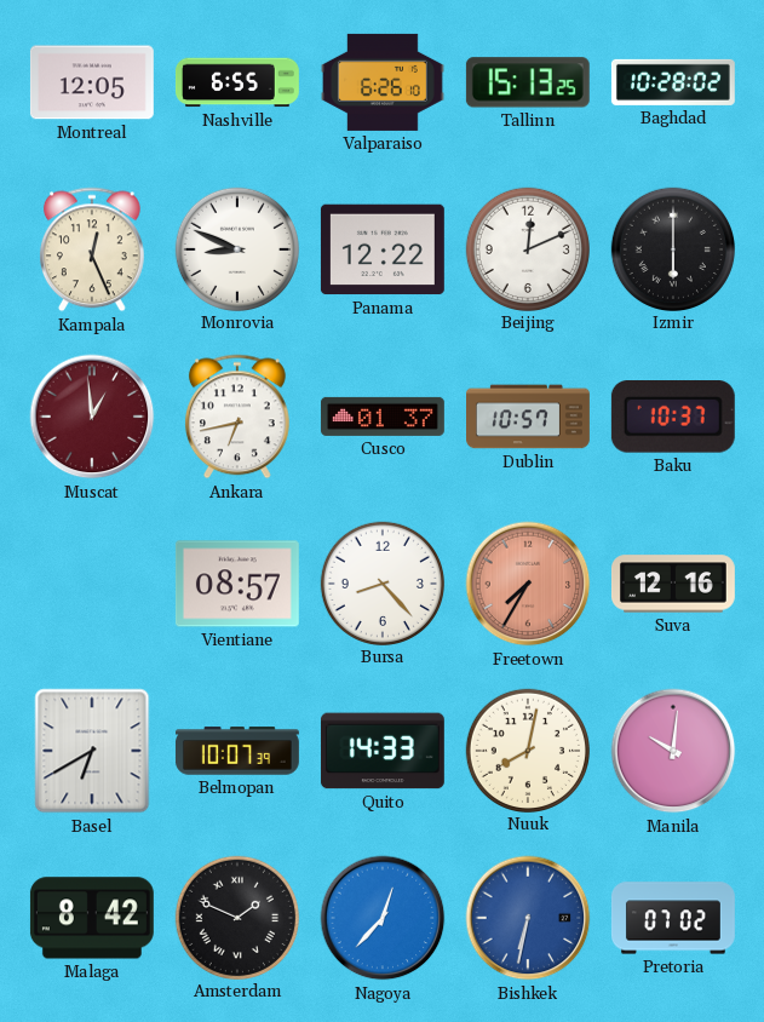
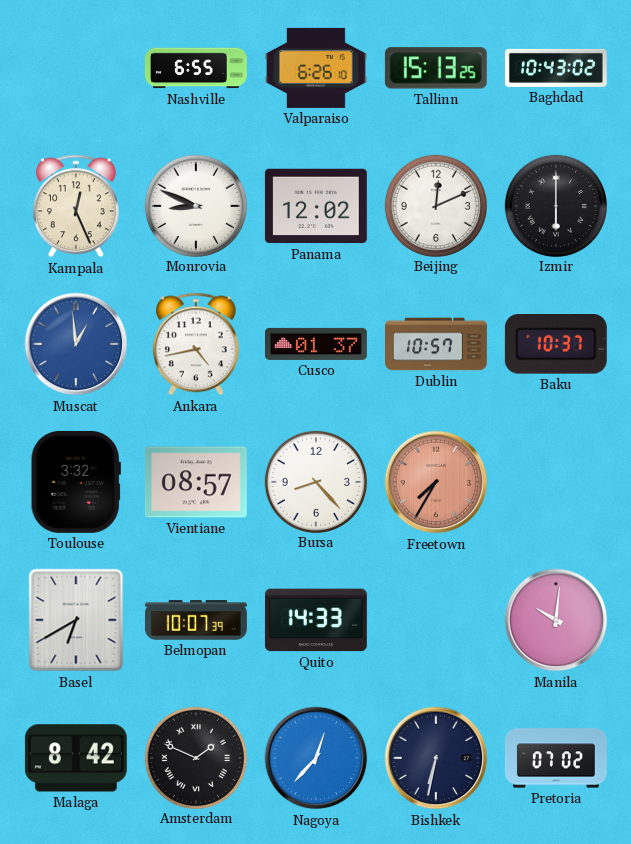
Montreal: 12:05 -> none
Baghdad: 10:28 -> 10:43
Panama: 12:22 -> 12:02
Muscat dial: burgundy -> blue
Ankara: 6:43 -> 4:43
Toulouse: none -> 3:32
Suva: 12:16 -> none
Nuuk: 8:02 -> none
Bishkek dial: blue -> navy
